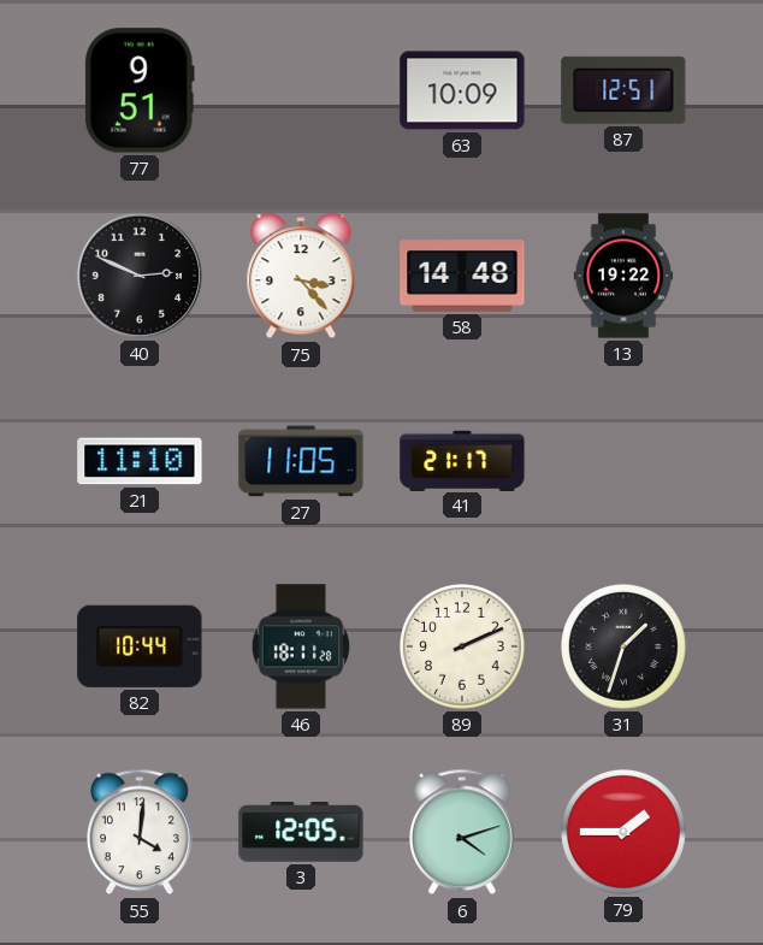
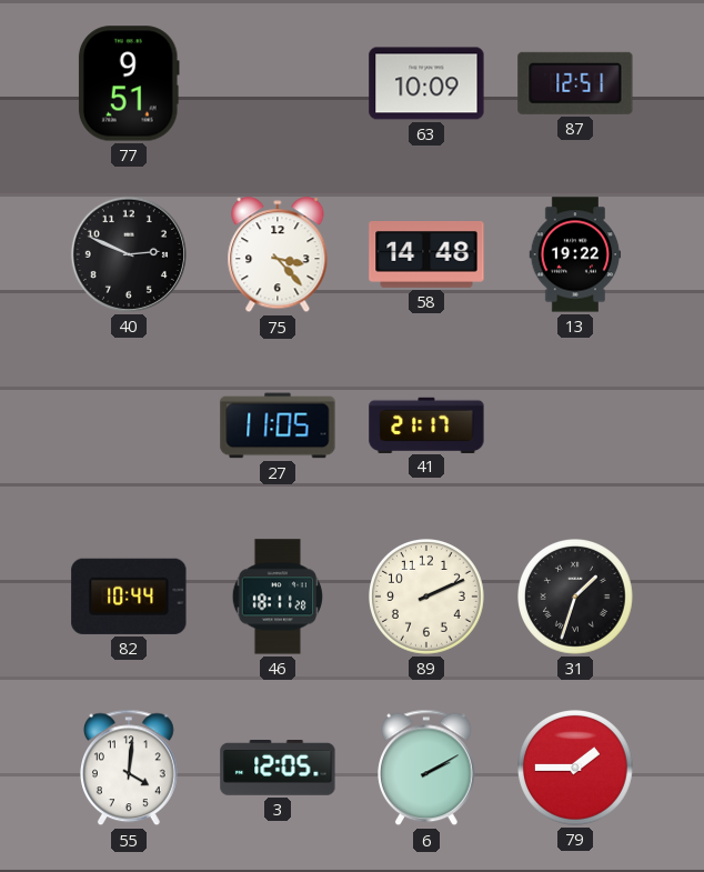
21: 11:10 -> none
6: 4:12 -> 2:10
